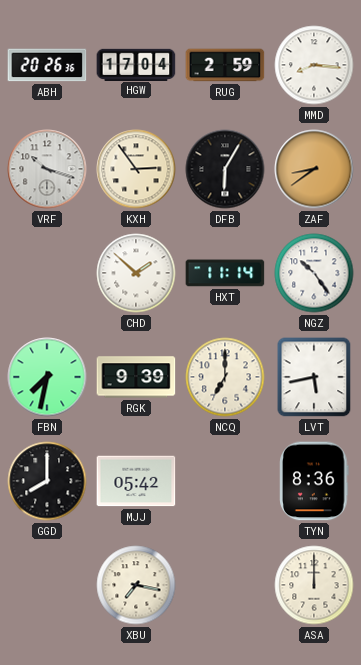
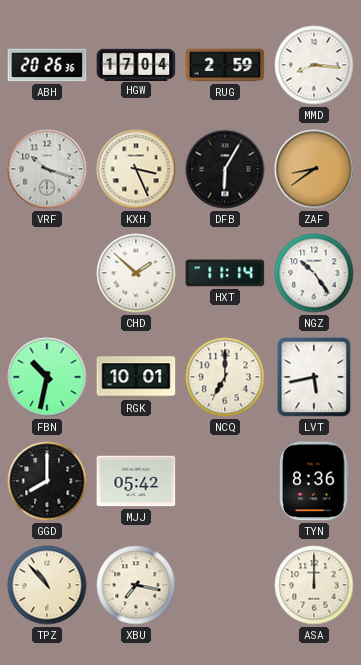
KXH: 2:54 -> 3:26
FBN: 7:32 -> 10:32
RGK: 9:39 -> 10:01
TPZ: none -> 10:53
